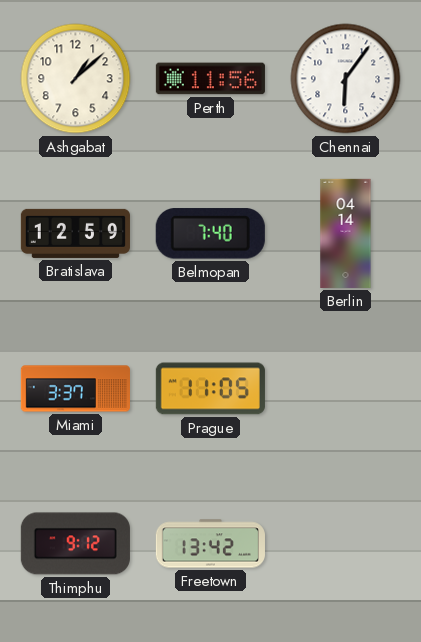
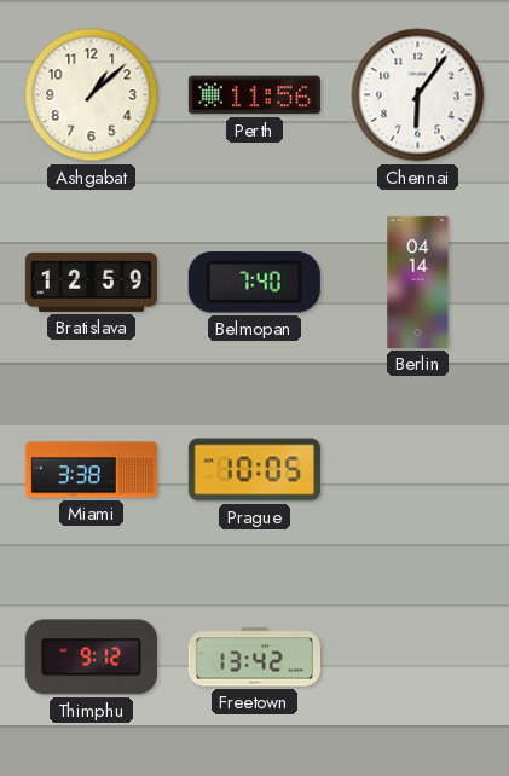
Miami: 3:37 -> 3:38
Prague: 11:05 -> 10:05
